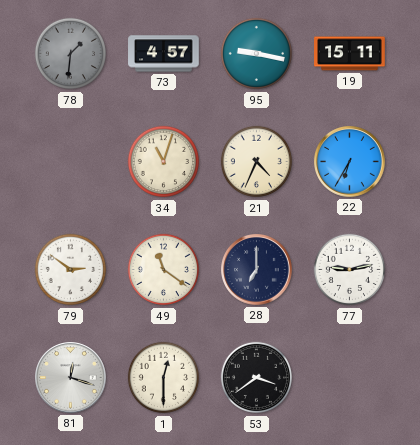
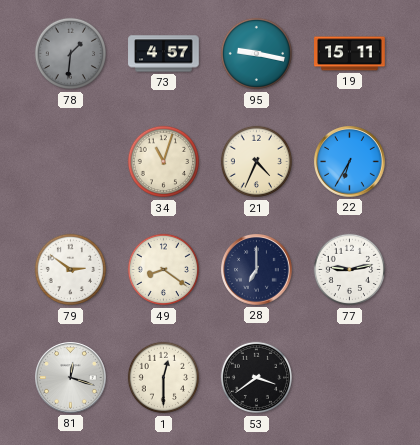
49: 11:21 -> 8:21
